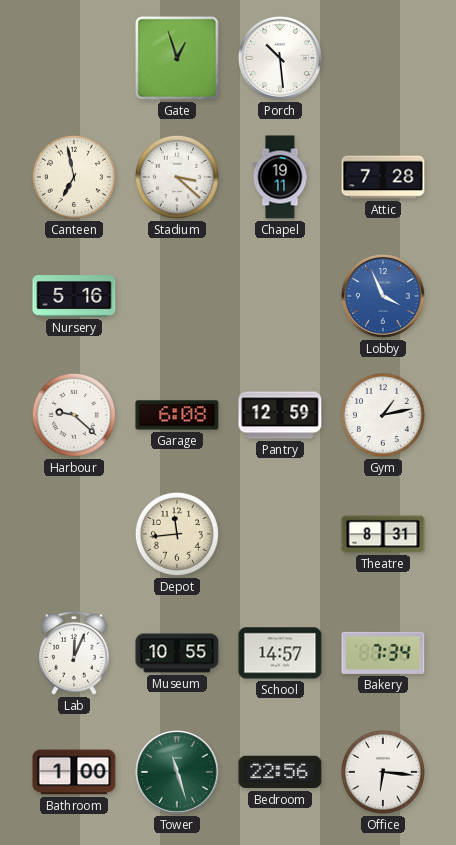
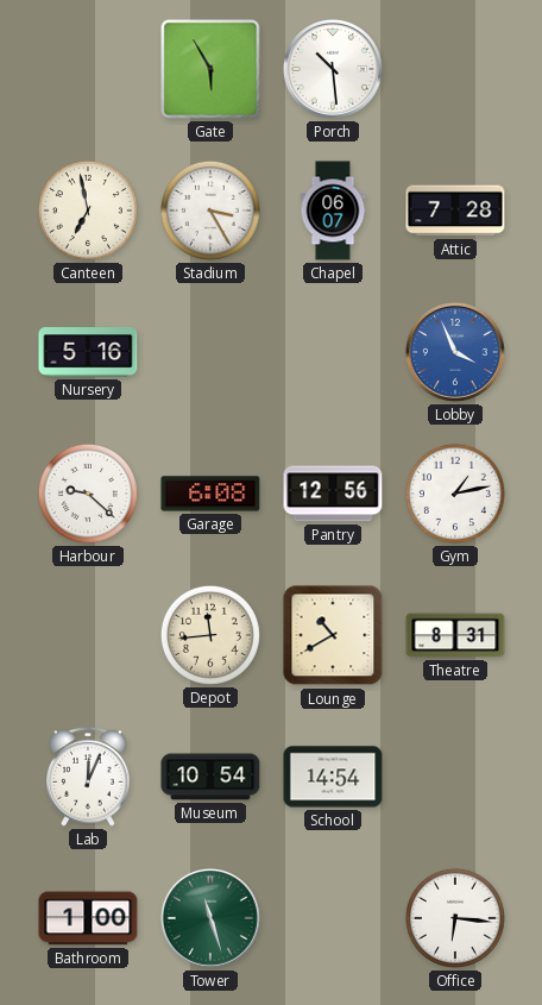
Gate: 12:57 -> 5:55
Stadium: 3:22 -> 3:25
Chapel: 19:11 -> 06:07
Pantry: 12:59 -> 12:56
Lounge: none -> 10:40
Museum: 10:55 -> 10:54
School: 14:57 -> 14:54
Bakery: 7:34 -> none
Bedroom: 22:56 -> none
